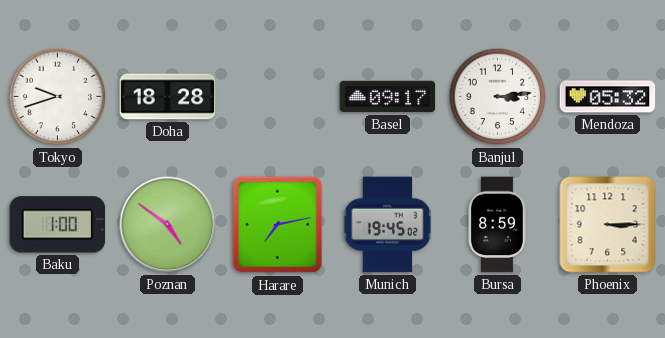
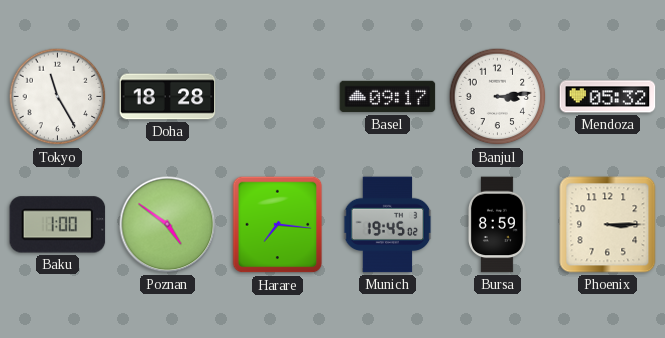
Tokyo: 9:42 -> 11:25
Harare: 7:13 -> 7:16
